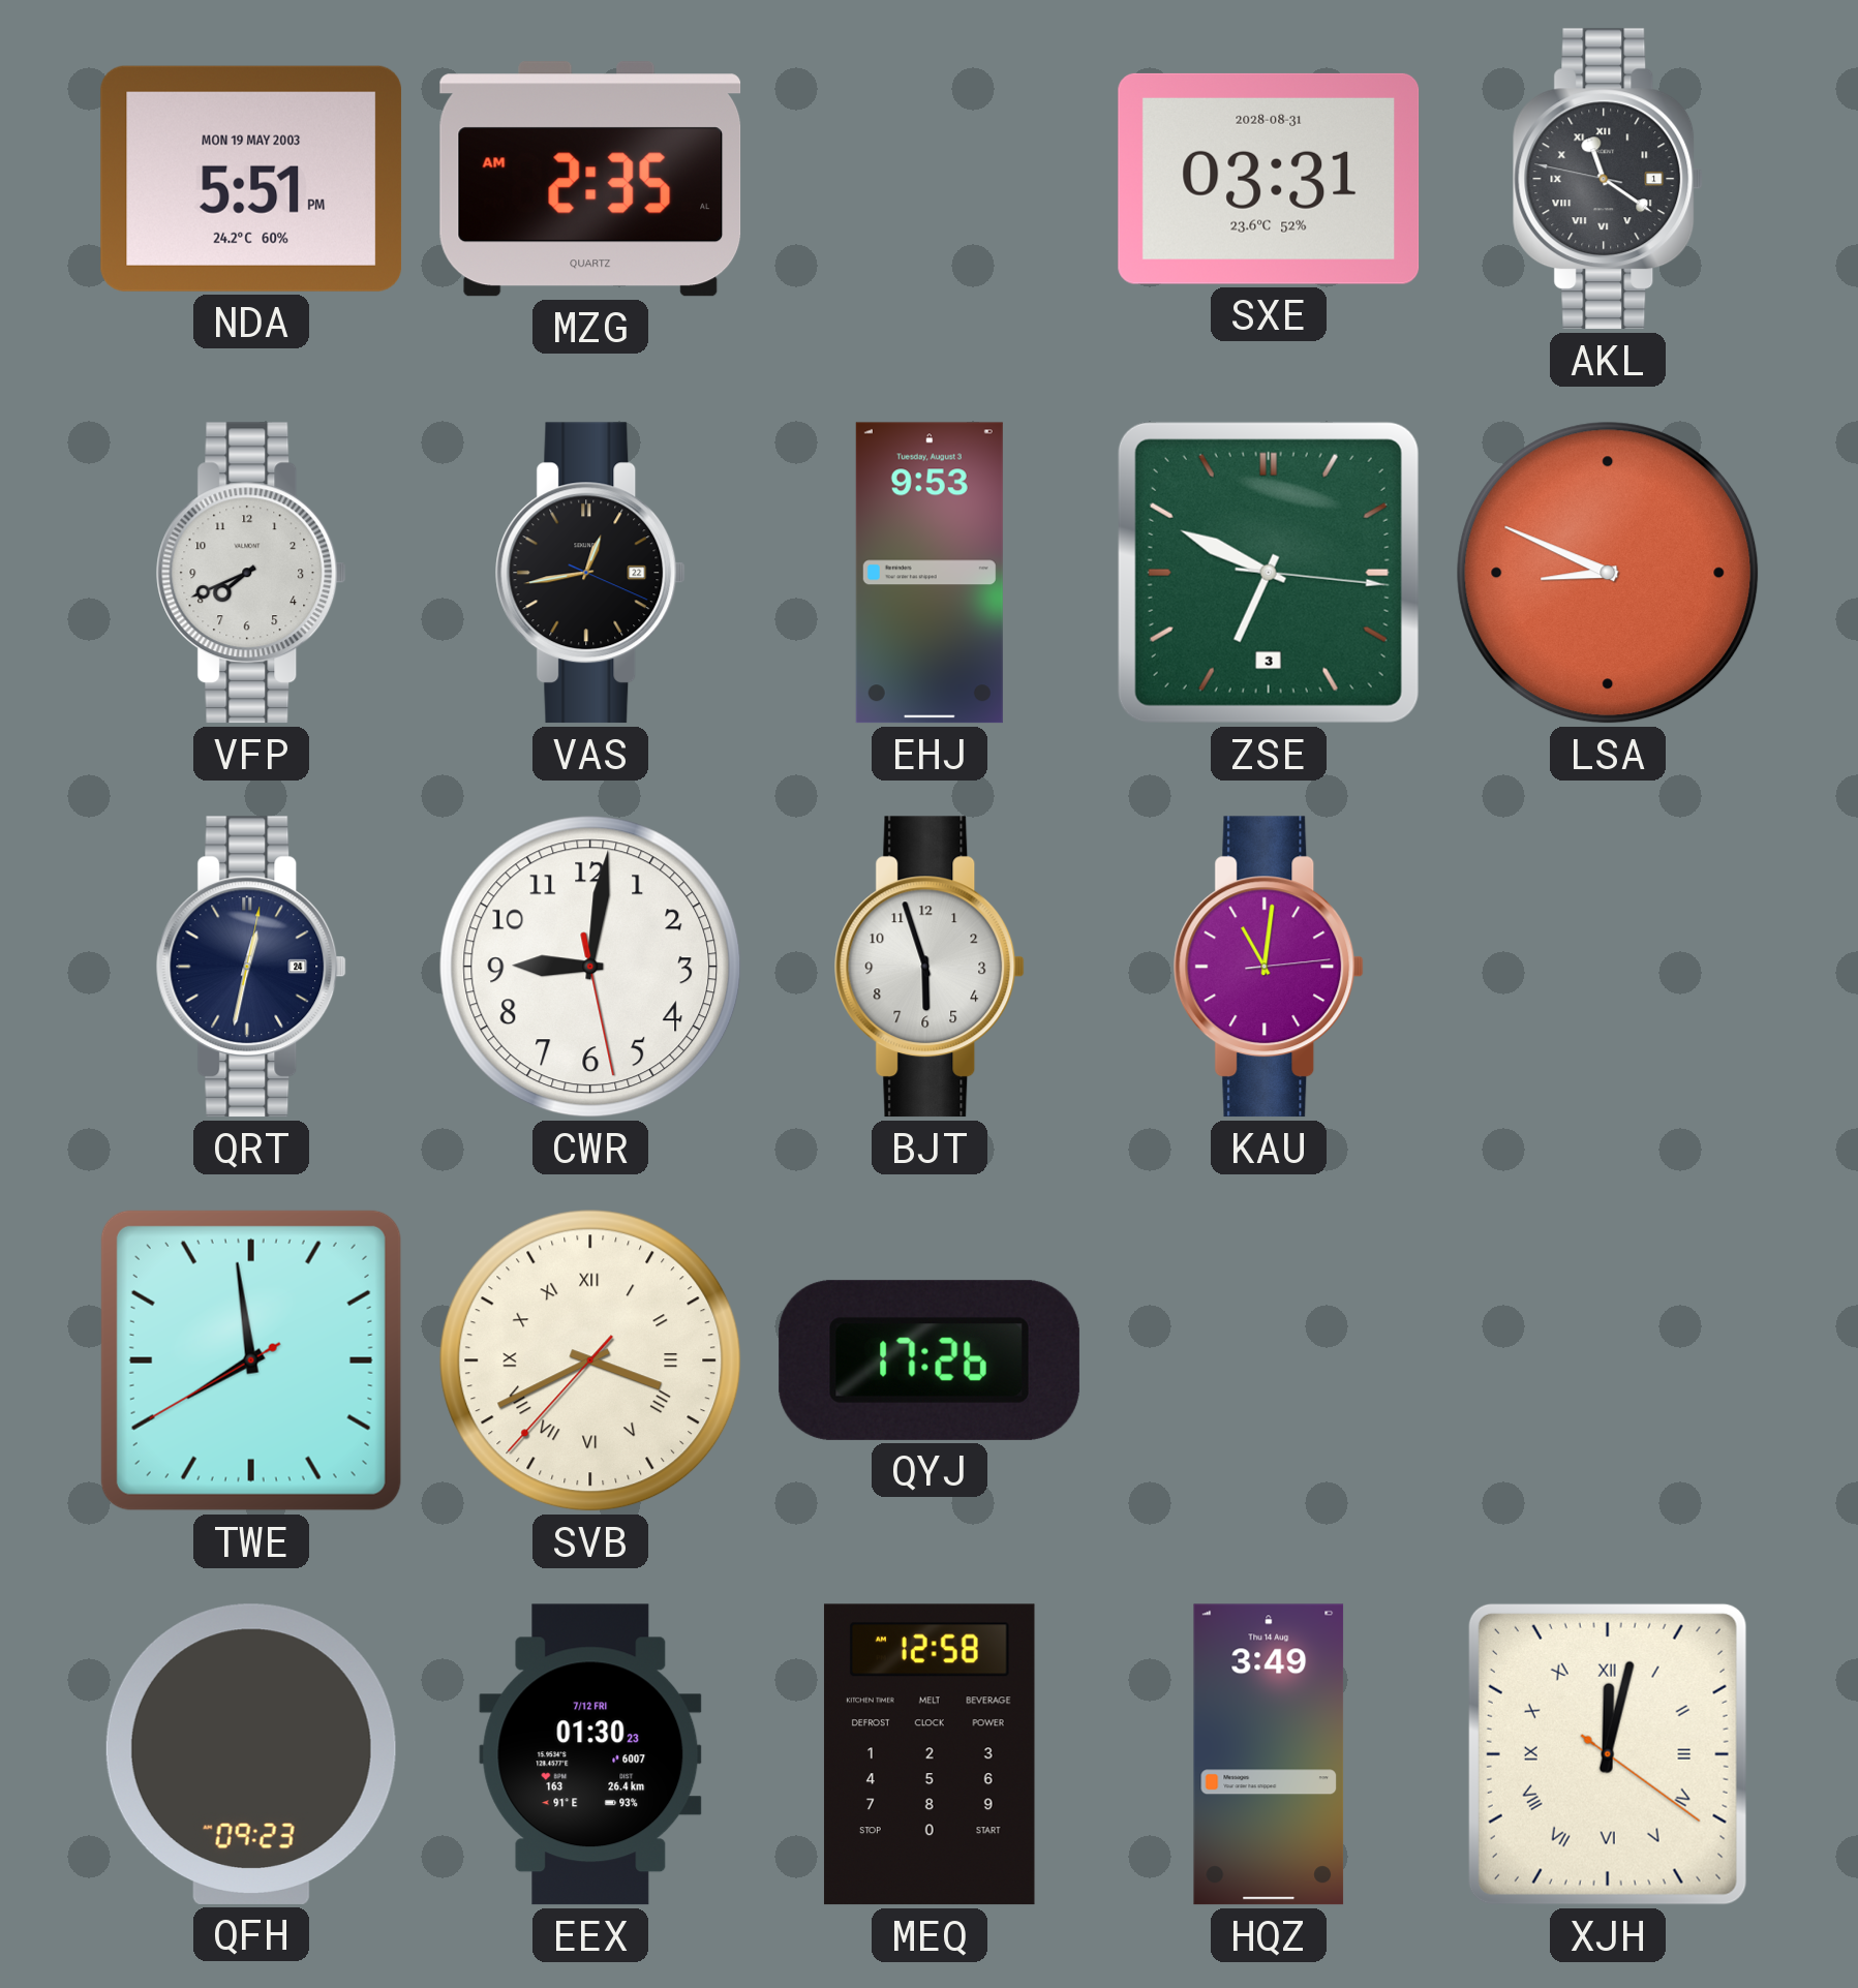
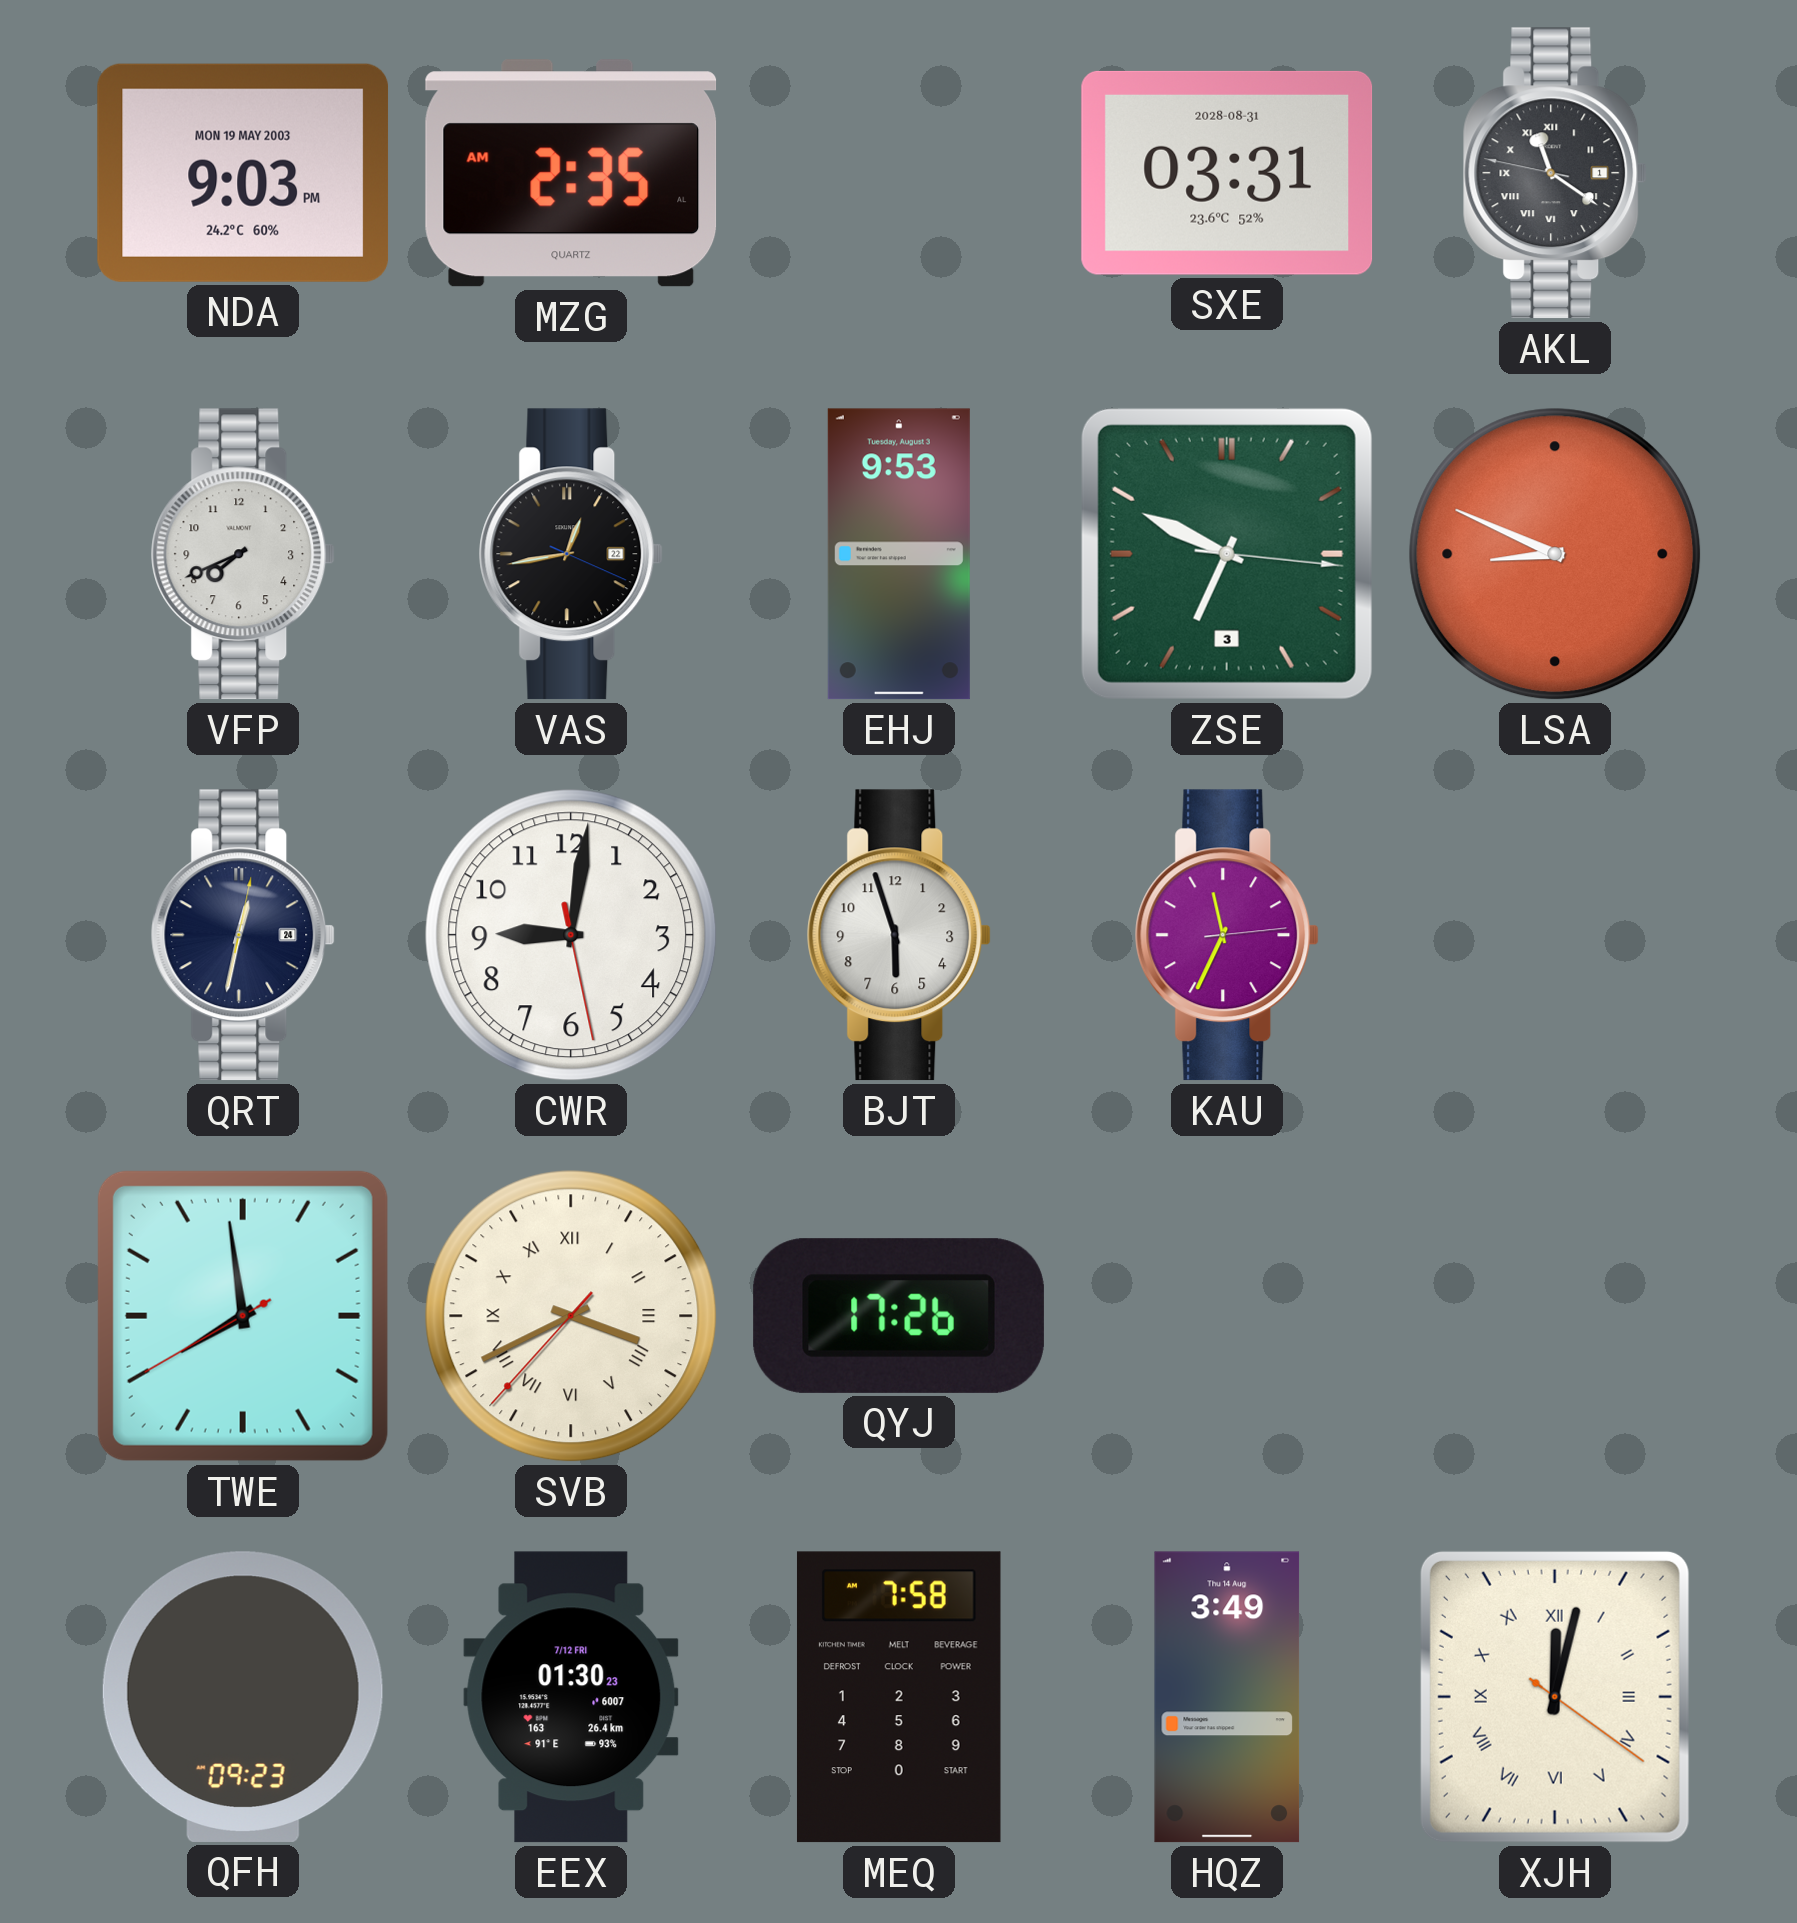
NDA: 5:51 -> 9:03
KAU: 11:01 -> 11:34
MEQ: 12:58 -> 7:58
